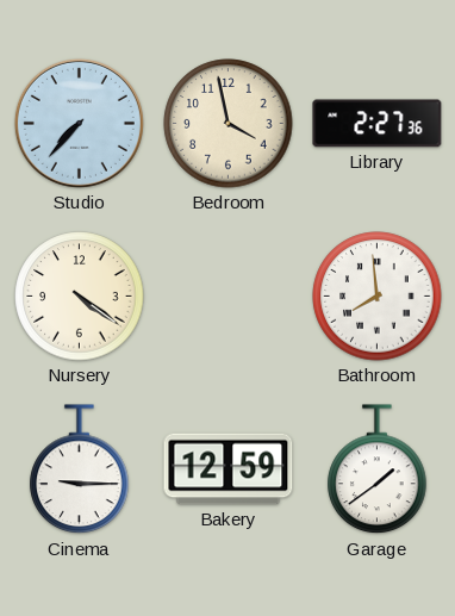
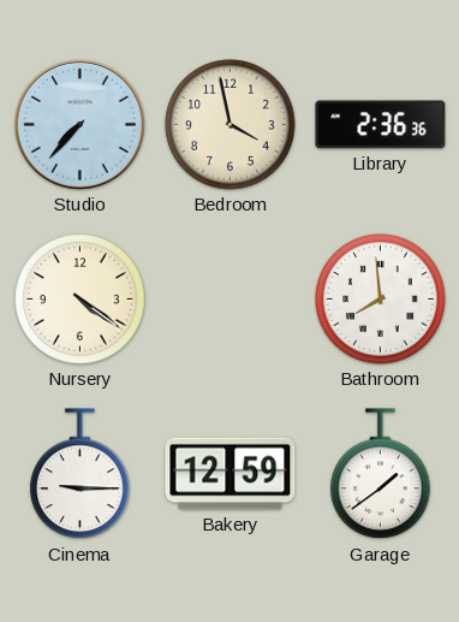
Library: 2:27 -> 2:36
